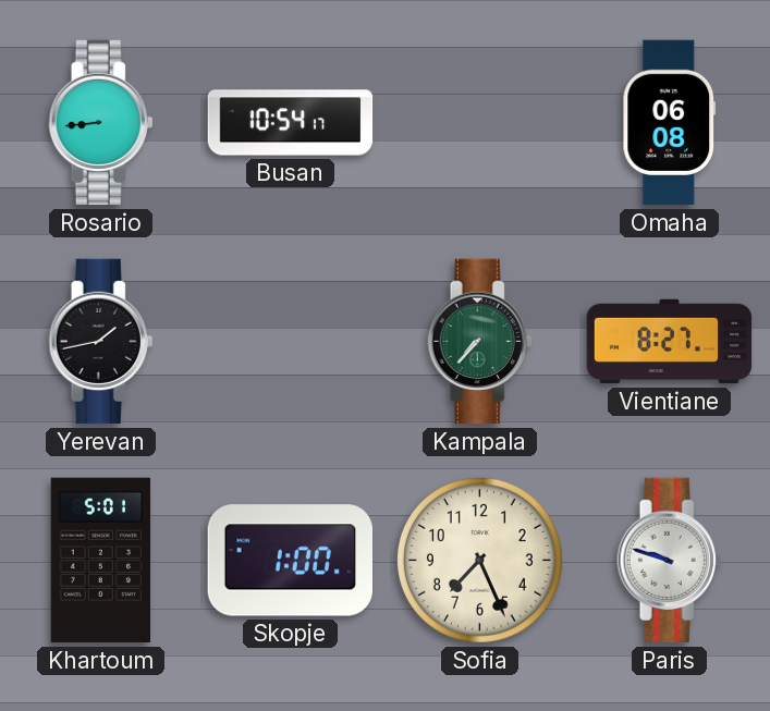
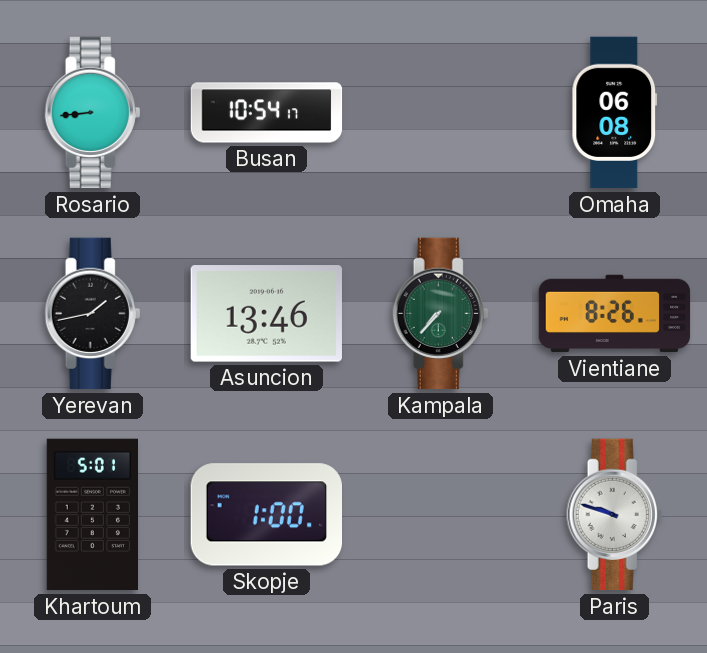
Asuncion: none -> 13:46
Vientiane: 8:27 -> 8:26
Sofia: 7:26 -> none
